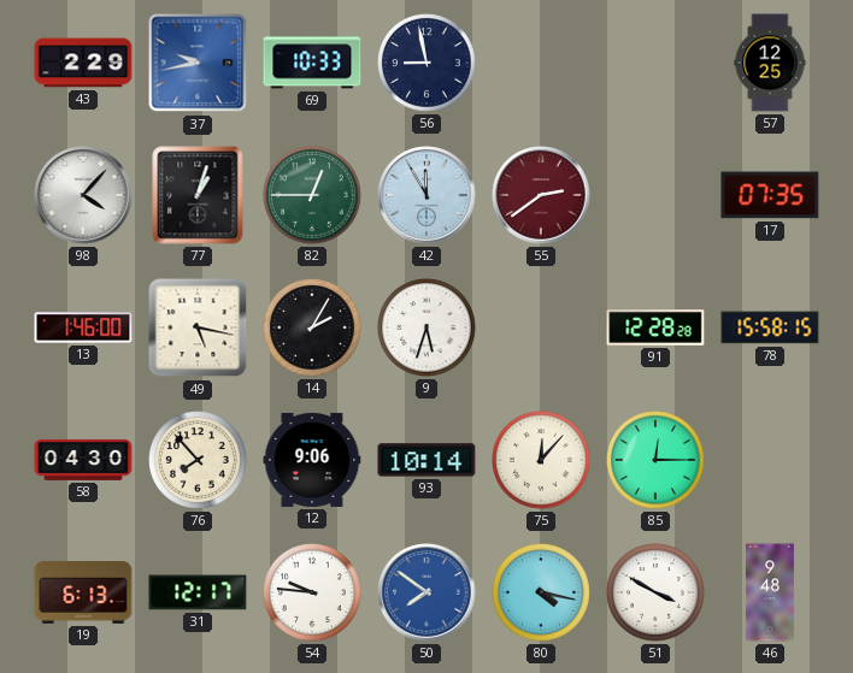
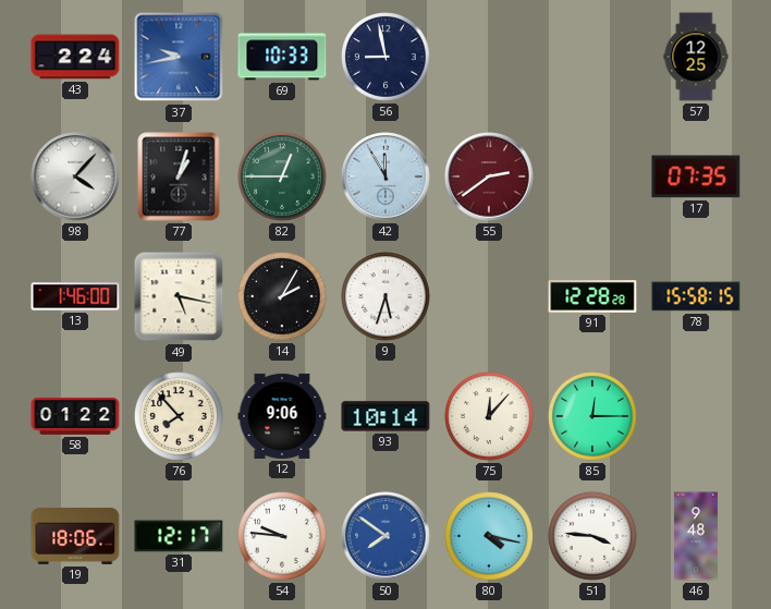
43: 2:29 -> 2:24
58: 04:30 -> 01:22
19: 6:13 -> 18:06
51: 3:50 -> 3:46
